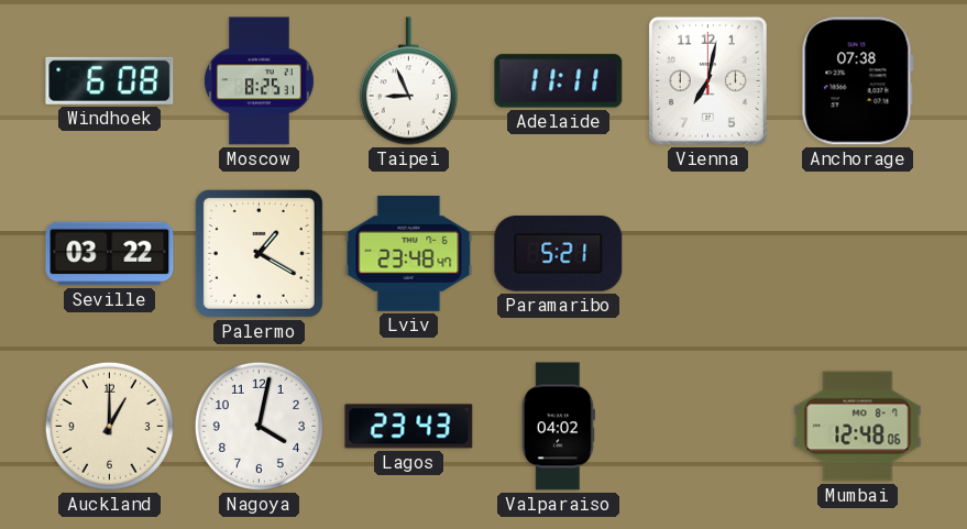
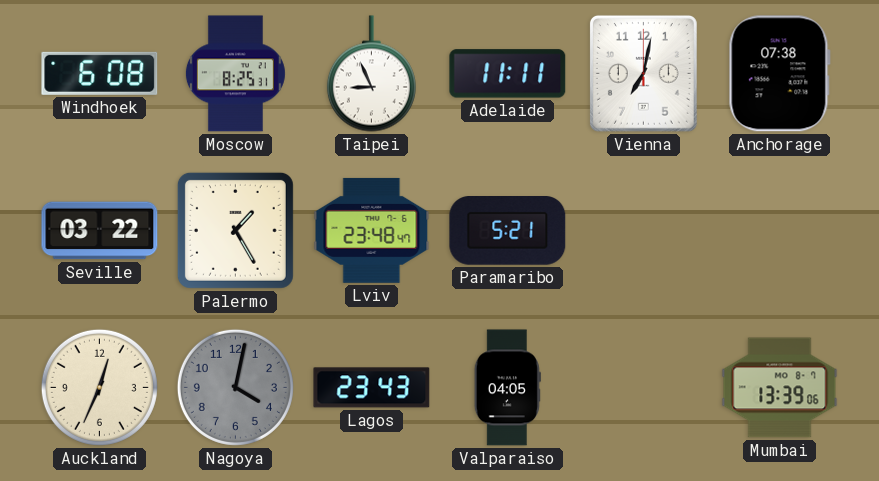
Palermo: 1:20 -> 1:25
Auckland: 1:00 -> 12:34
Nagoya dial: white -> grey
Valparaiso: 04:02 -> 04:05
Mumbai: 12:48 -> 13:39
